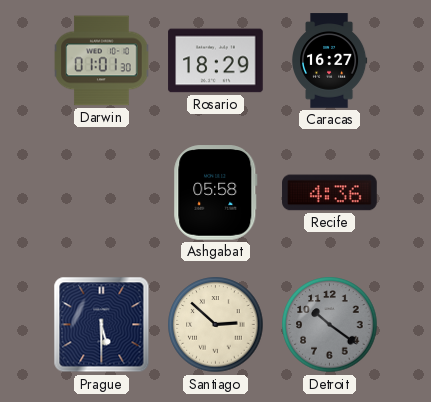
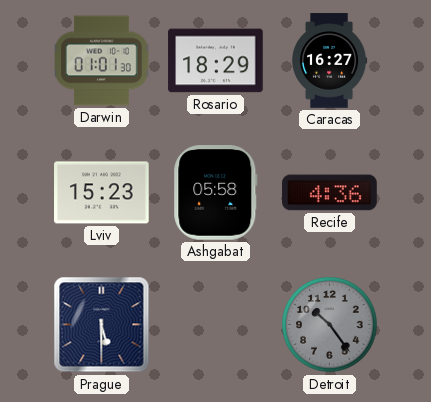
Lviv: none -> 15:23
Santiago: 2:52 -> none
Detroit: 10:21 -> 10:24
